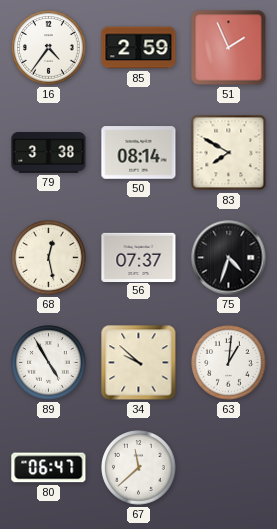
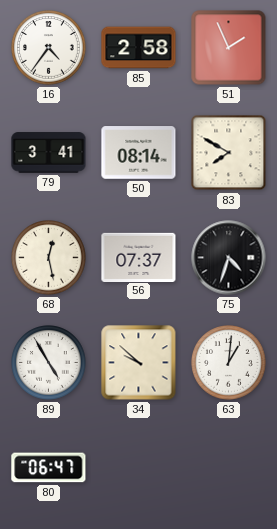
85: 2:59 -> 2:58
79: 3:38 -> 3:41
67: 11:38 -> none
